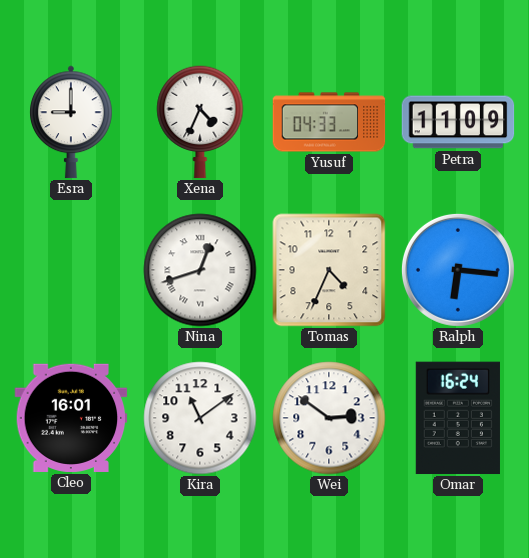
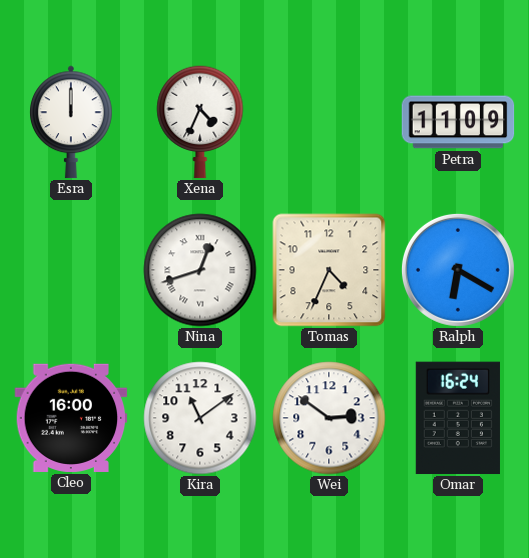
Esra: 9:00 -> 12:00
Yusuf: 04:33 -> none
Ralph: 6:16 -> 6:20
Cleo: 16:01 -> 16:00
